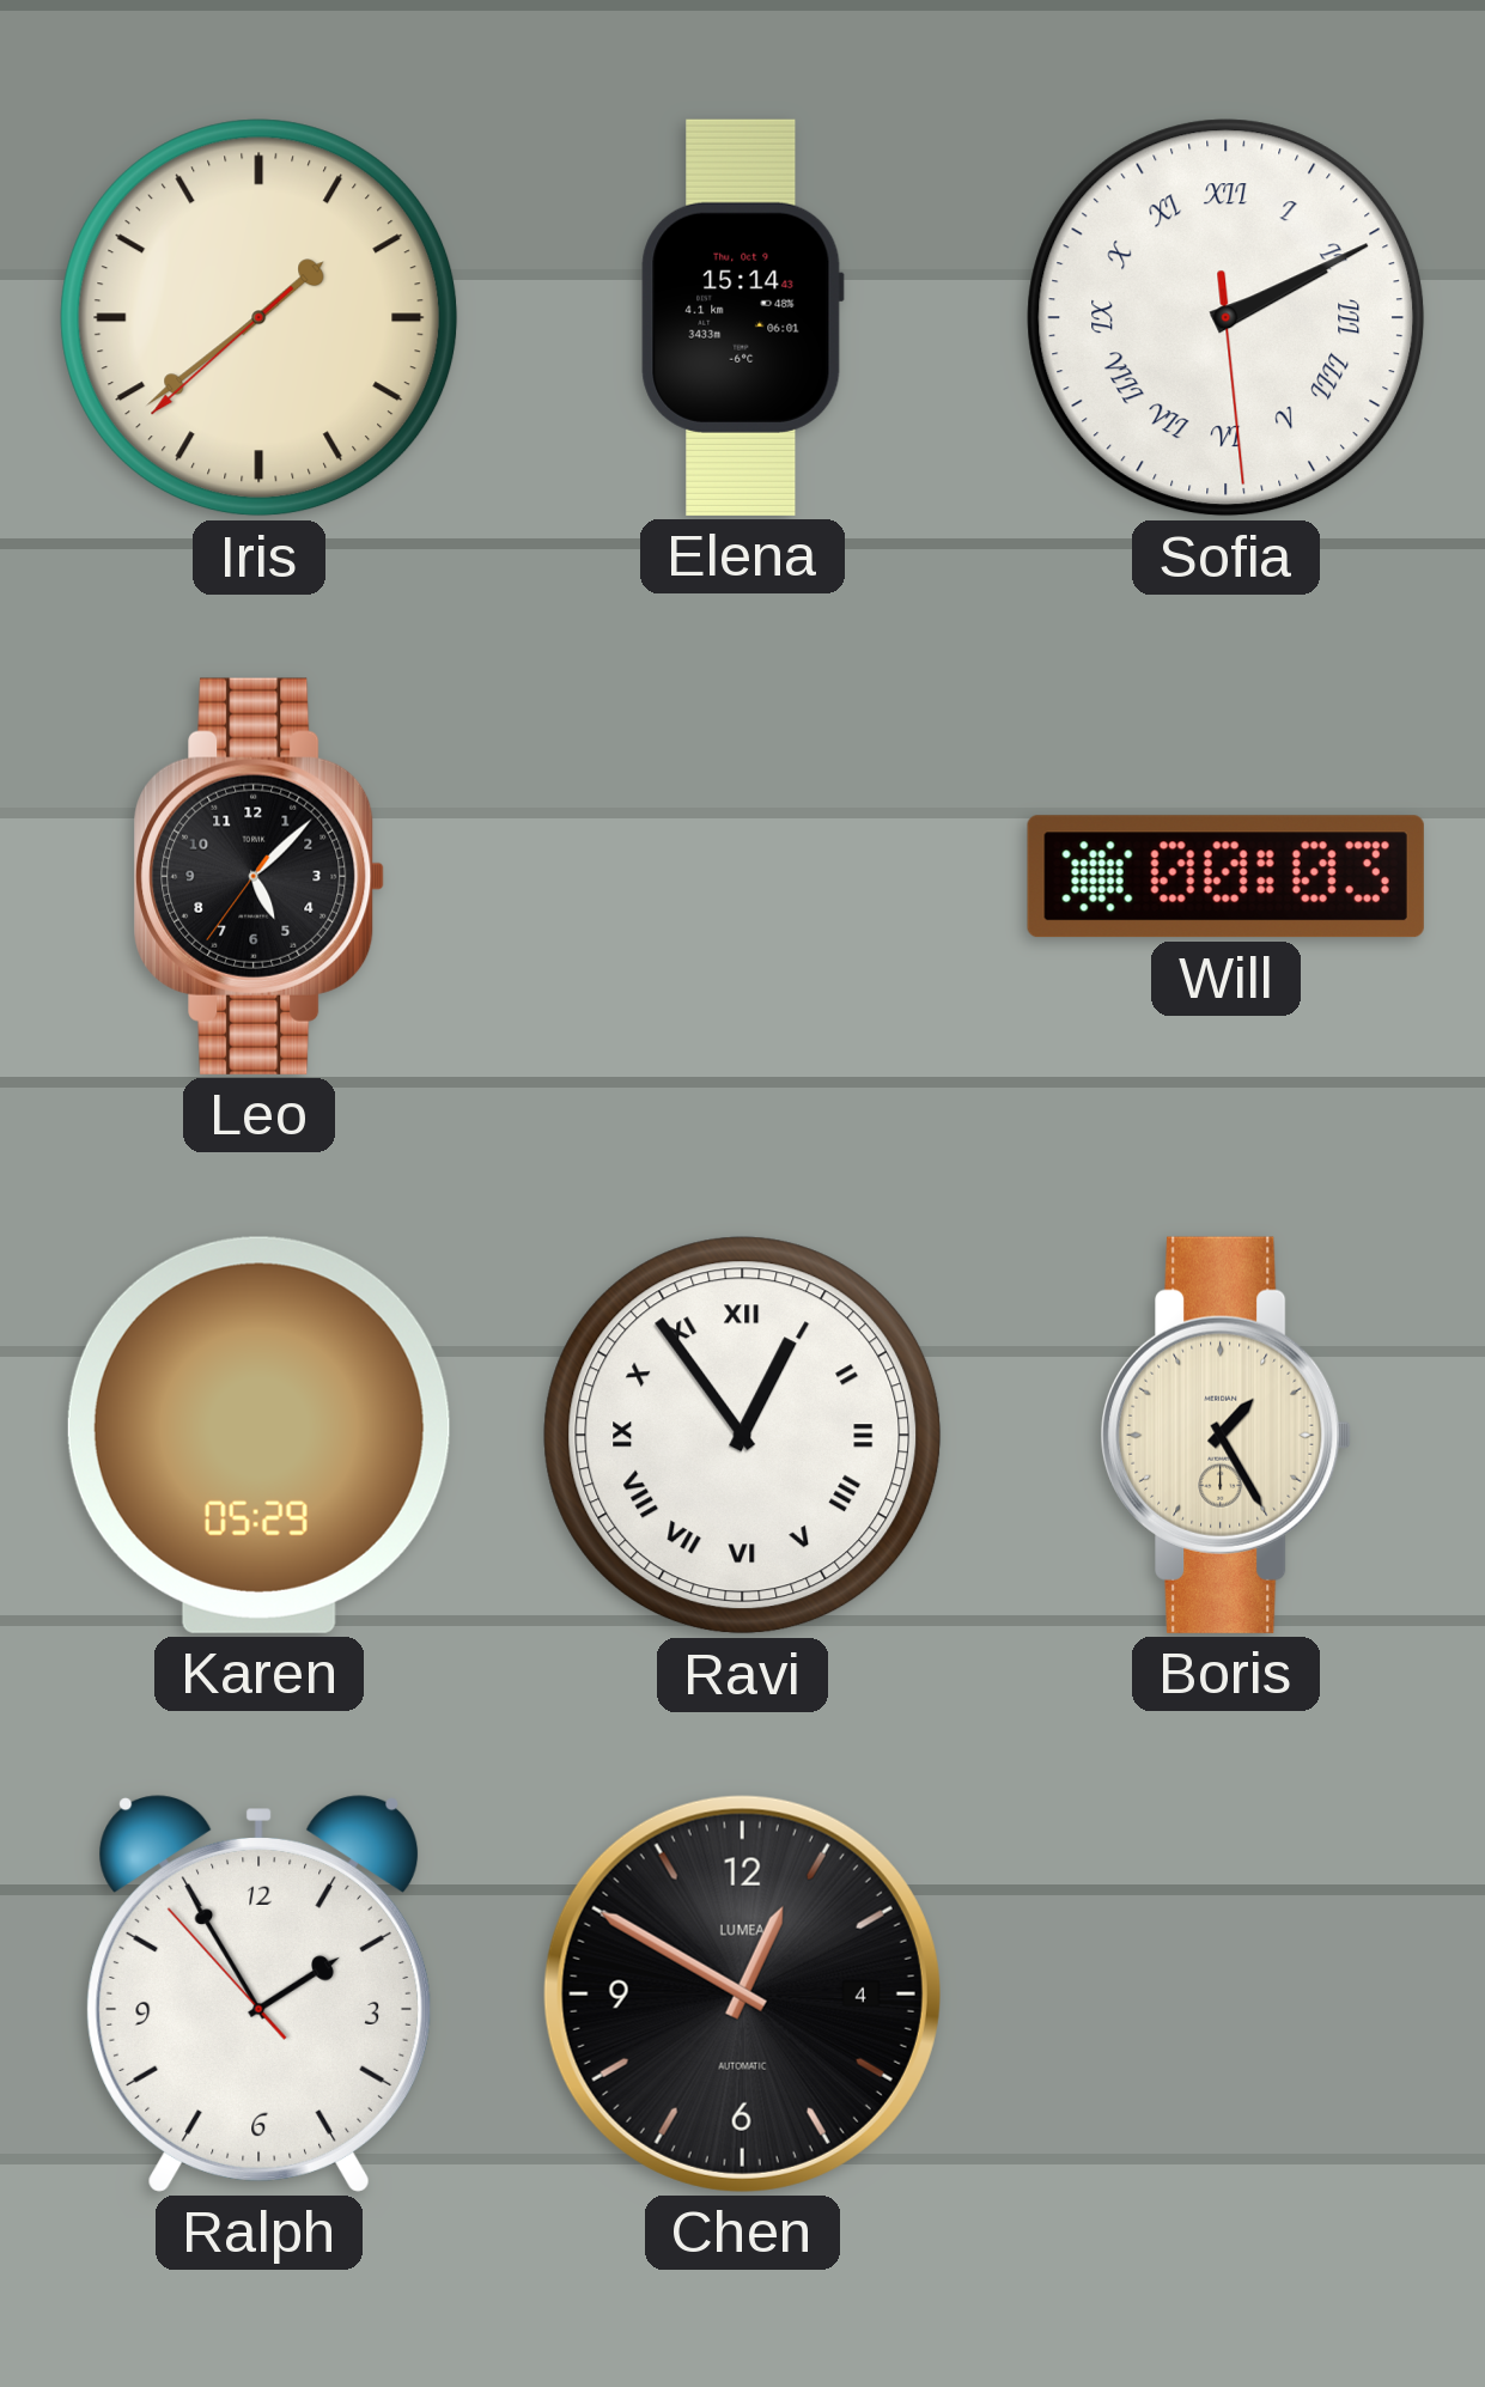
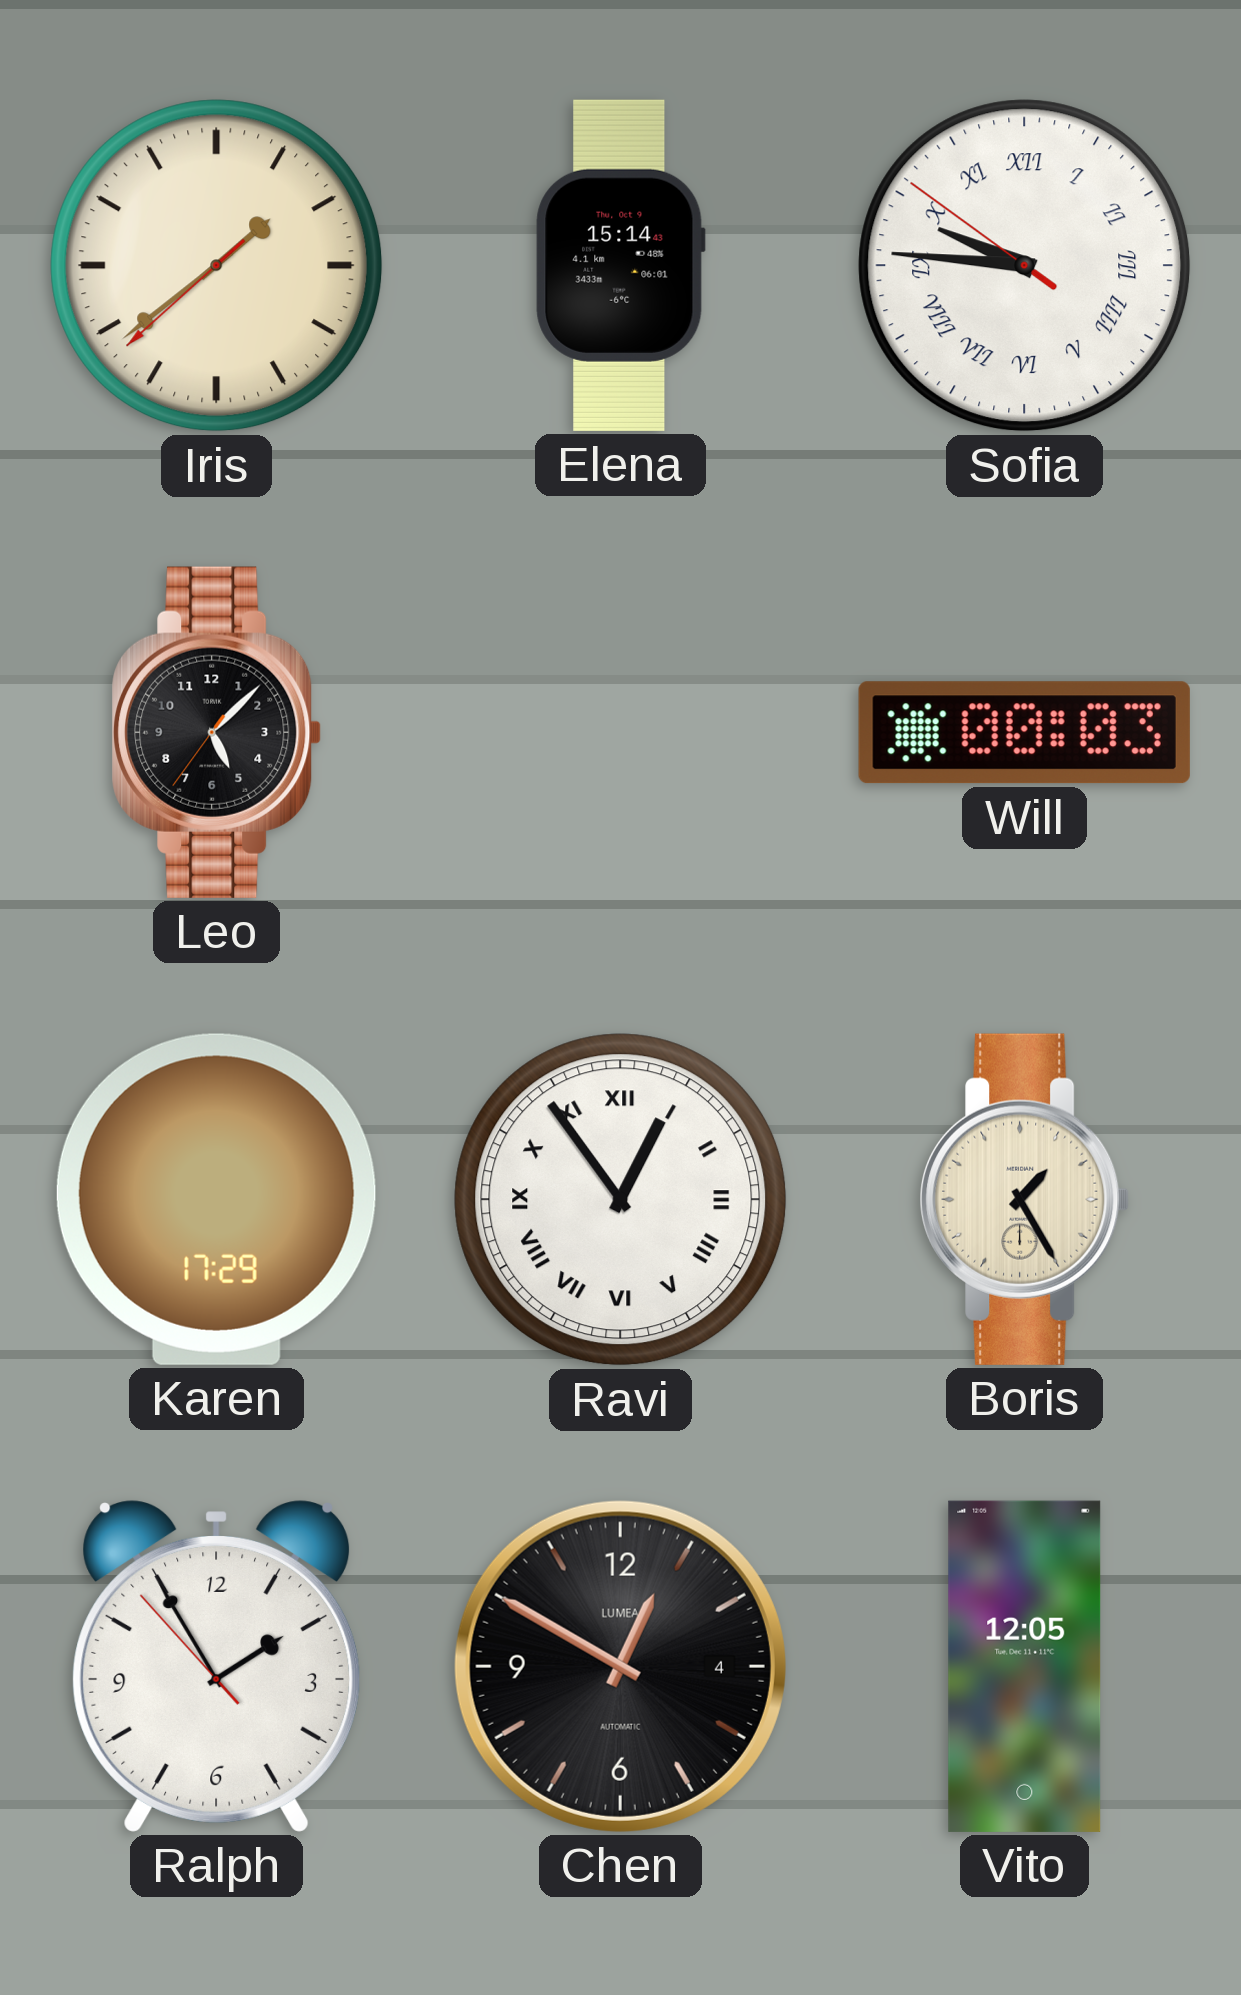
Sofia: 2:10 -> 9:45
Karen: 05:29 -> 17:29
Vito: none -> 12:05
